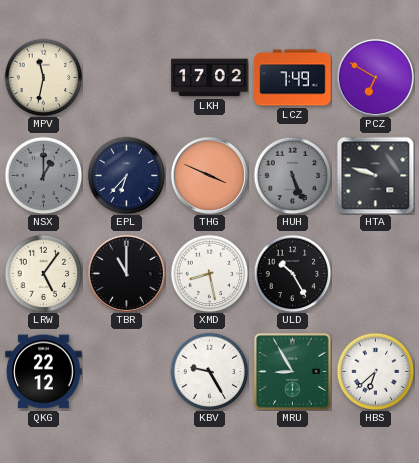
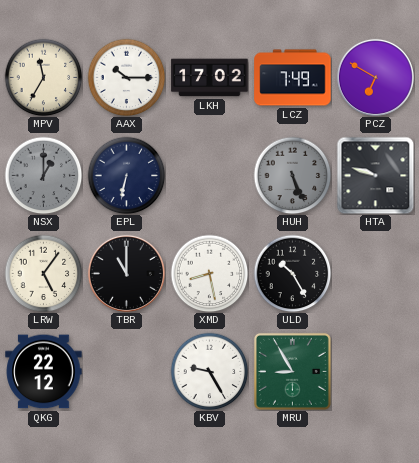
MPV: 11:32 -> 11:35
AAX: none -> 10:15
EPL: 6:37 -> 6:32
THG: 3:49 -> none
HBS: 6:38 -> none
